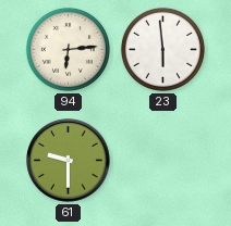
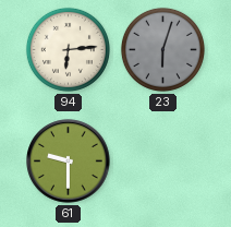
23: 5:59 -> 6:03
23 dial: white -> grey
